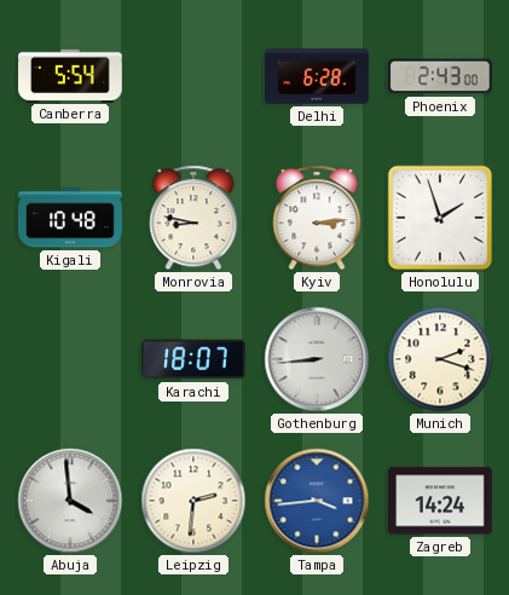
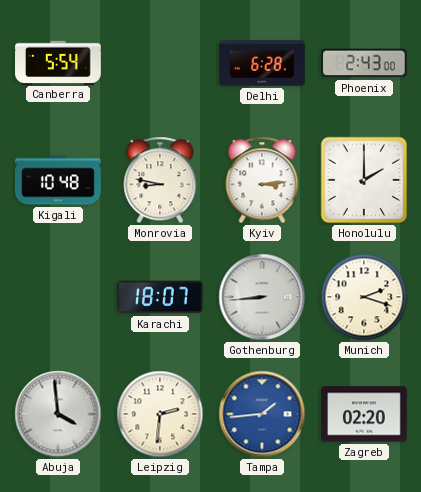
Honolulu: 1:57 -> 2:00
Tampa: 3:44 -> 1:44
Zagreb: 14:24 -> 02:20
